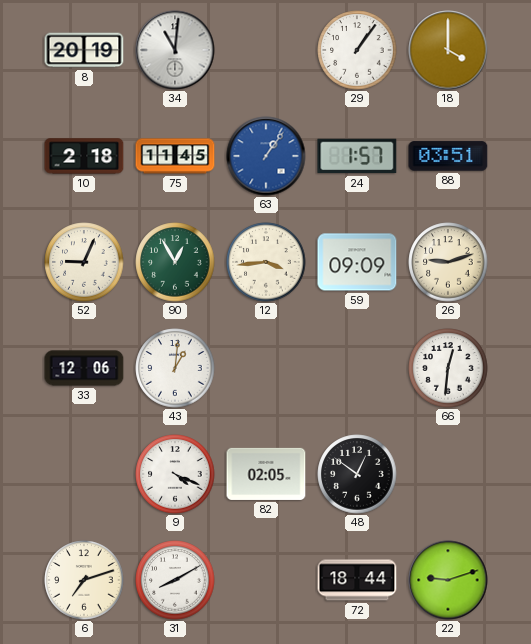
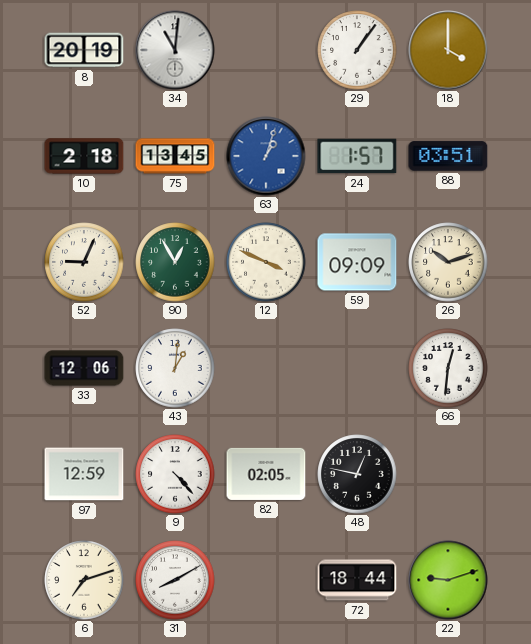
75: 11:45 -> 13:45
63: 1:06 -> 1:03
12: 3:44 -> 3:49
26: 9:12 -> 10:12
97: none -> 12:59
9: 4:19 -> 4:23
48: 12:51 -> 12:47
